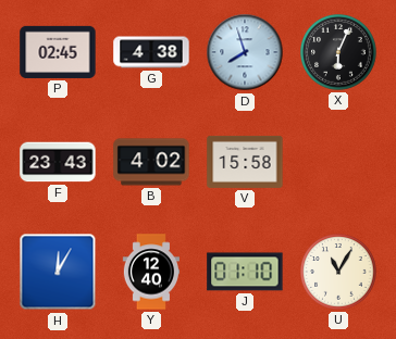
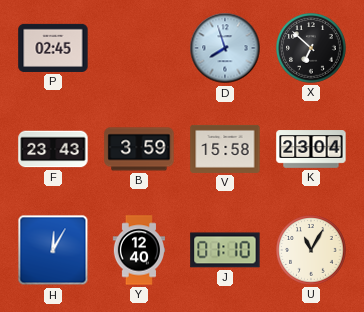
G: 4:38 -> none
X: 6:04 -> 6:52
B: 4:02 -> 3:59
K: none -> 23:04
